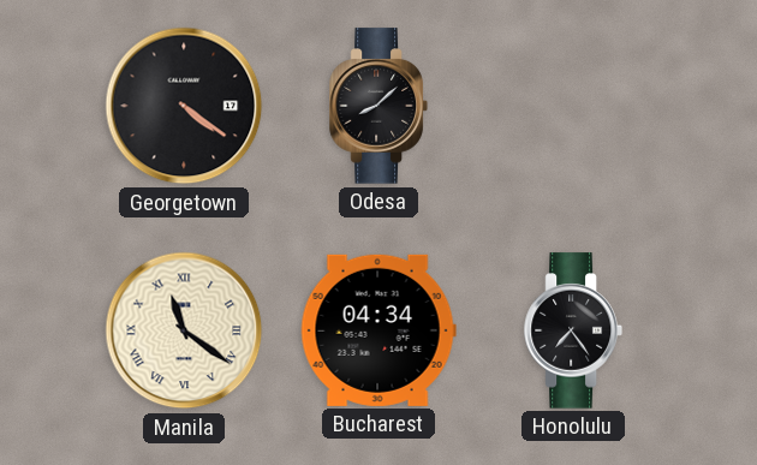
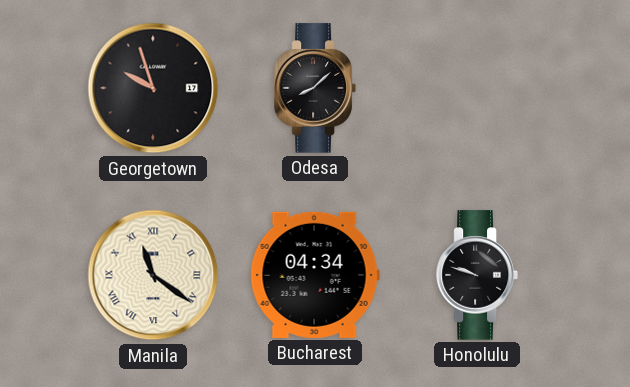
Georgetown: 4:21 -> 9:57
Honolulu: 7:24 -> 9:48
